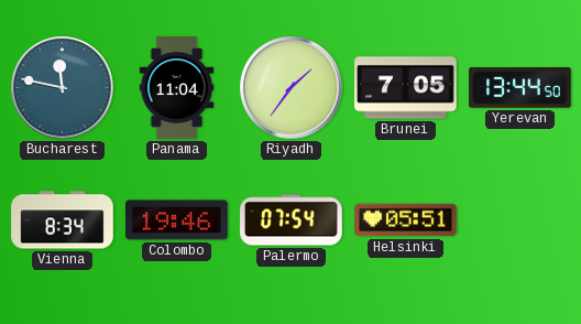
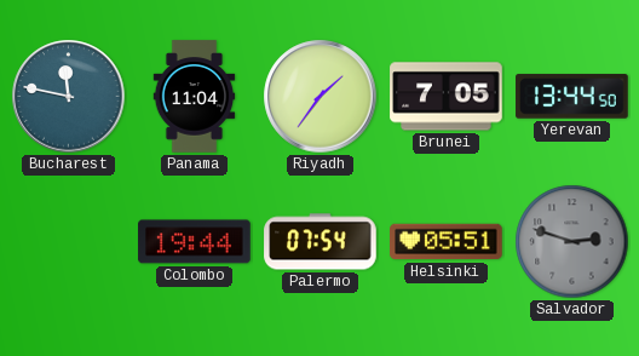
Vienna: 8:34 -> none
Colombo: 19:46 -> 19:44
Salvador: none -> 2:48
